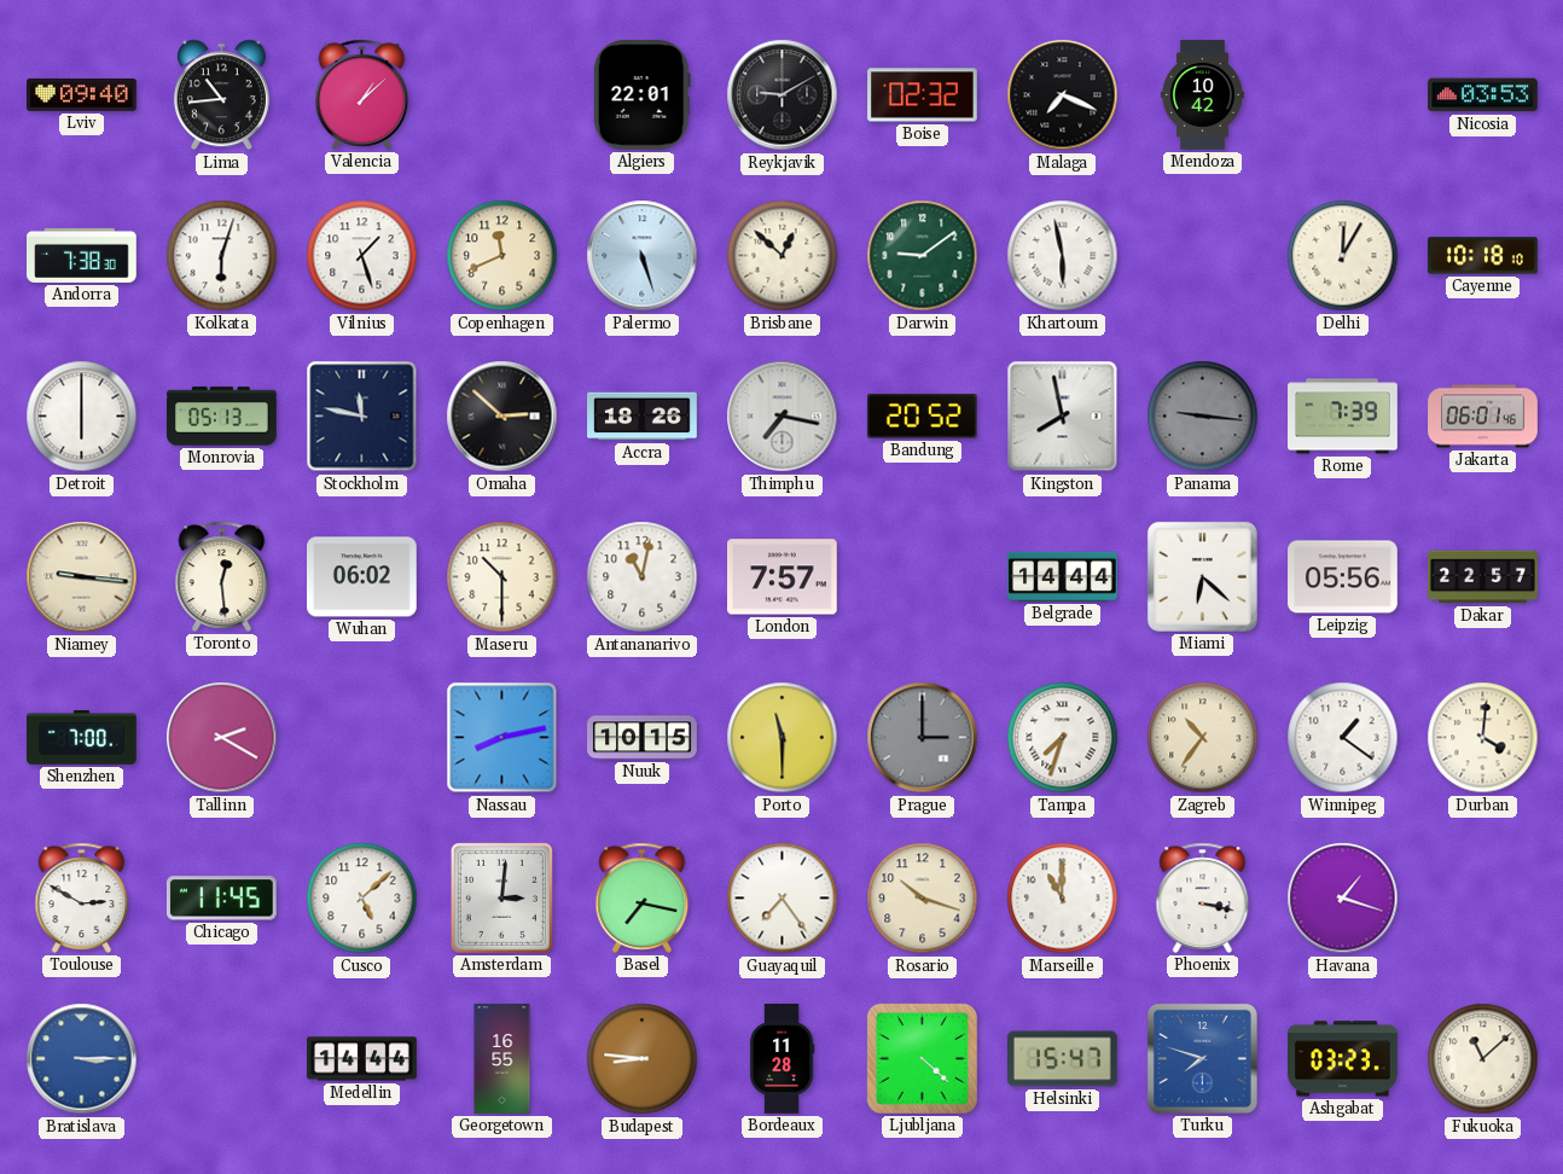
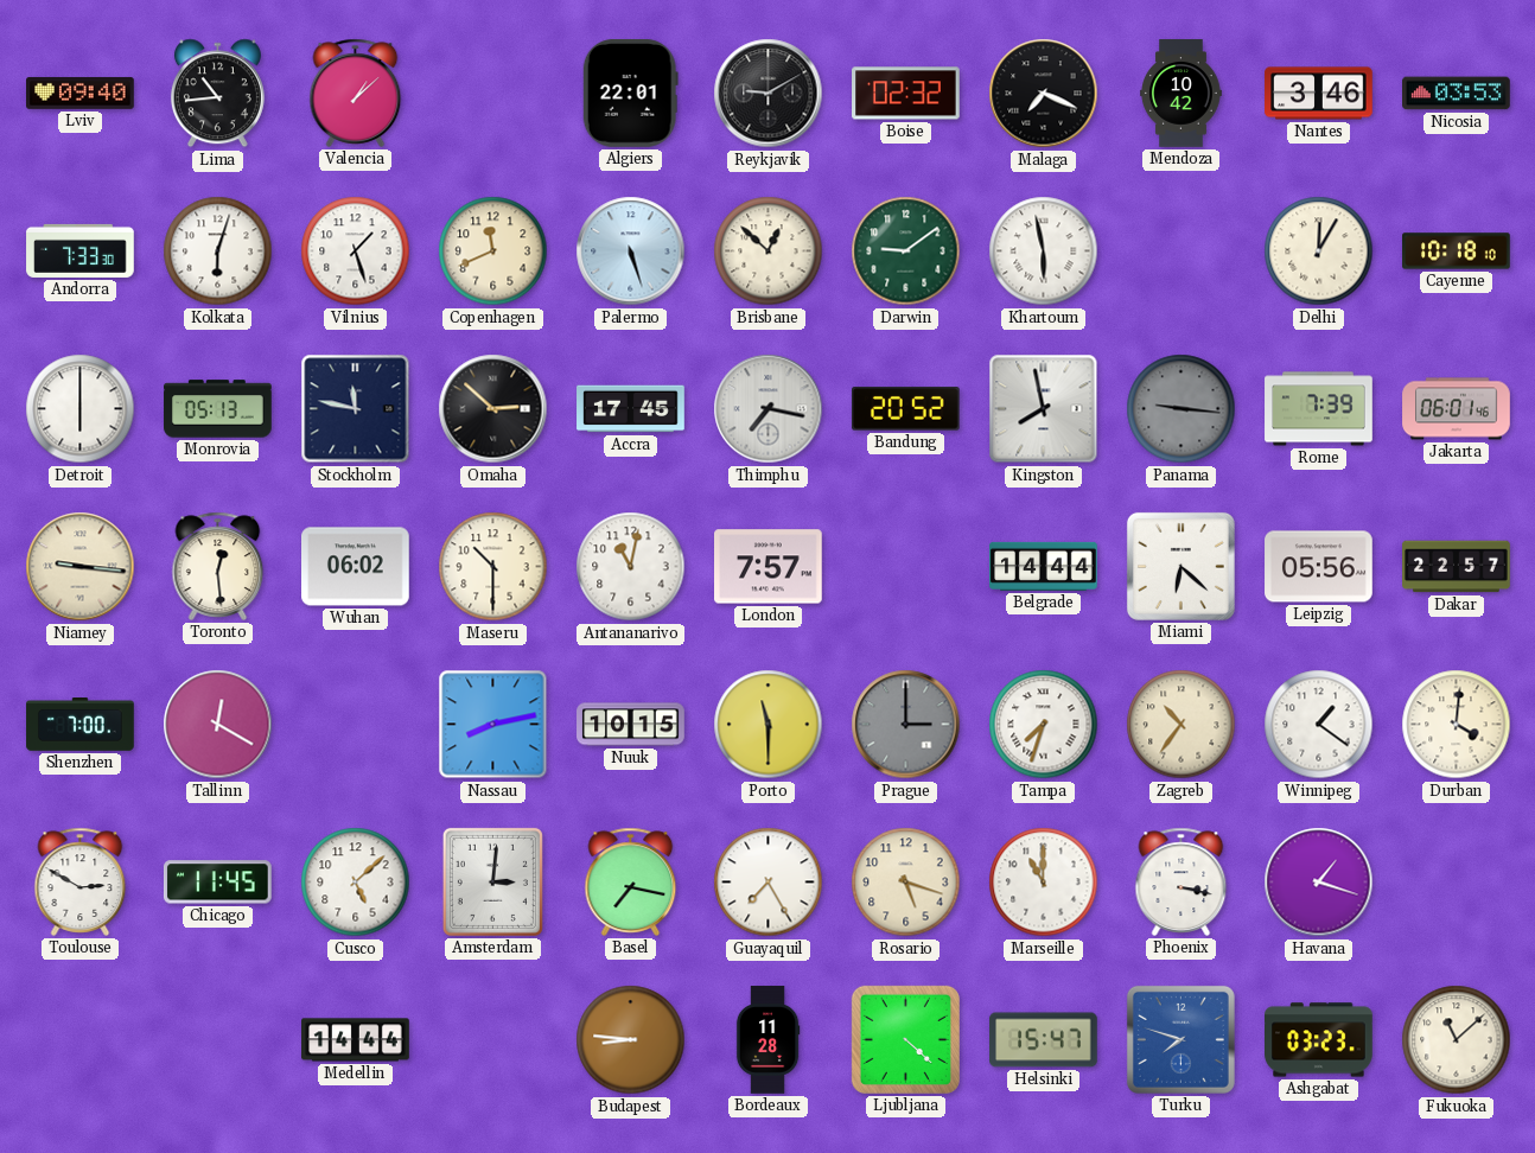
Nantes: none -> 3:46
Andorra: 7:38 -> 7:33
Accra: 18:26 -> 17:45
Tallinn: 2:20 -> 12:20
Guayaquil: 7:24 -> 7:25
Rosario: 10:18 -> 5:18
Bratislava: 3:15 -> none
Georgetown: 16:55 -> none
